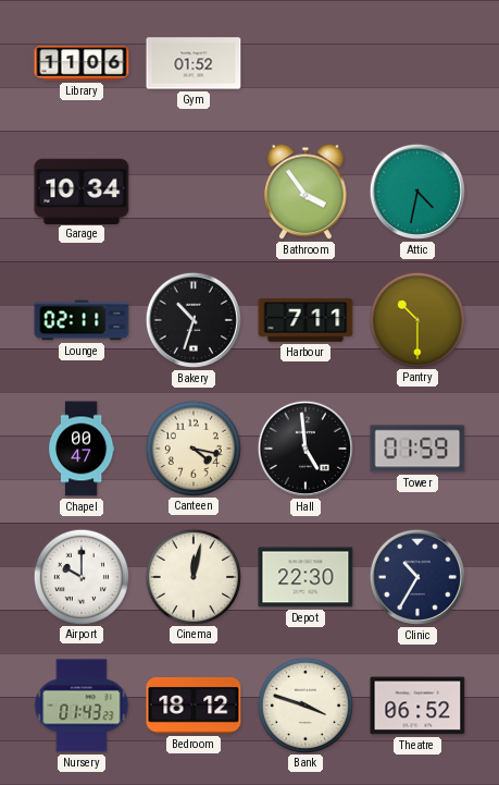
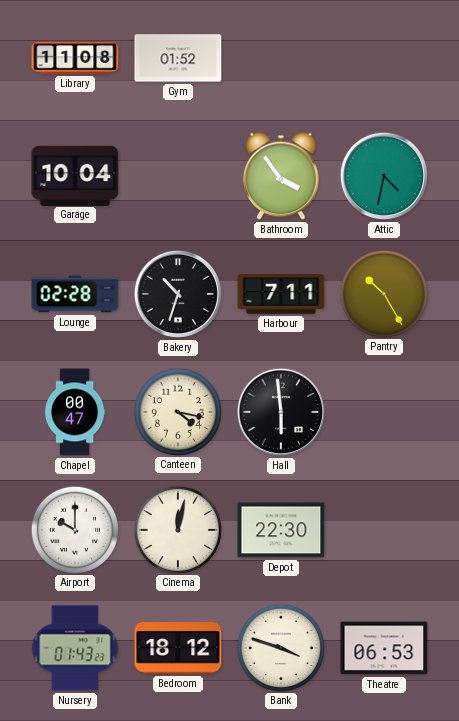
Library: 11:06 -> 11:08
Garage: 10:34 -> 10:04
Lounge: 02:11 -> 02:28
Pantry: 10:30 -> 10:25
Hall: 4:59 -> 5:59
Tower: 01:59 -> none
Clinic: 10:35 -> none
Theatre: 06:52 -> 06:53
